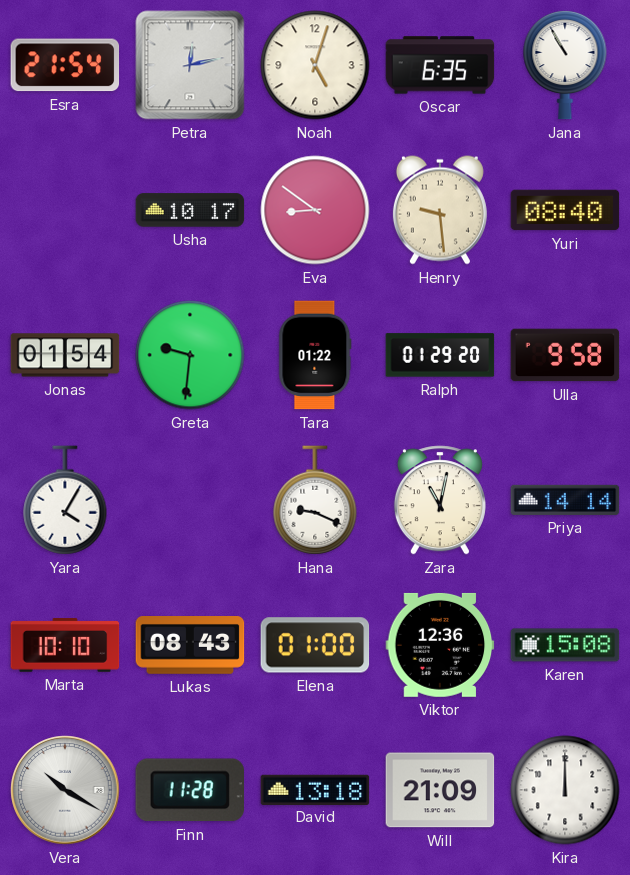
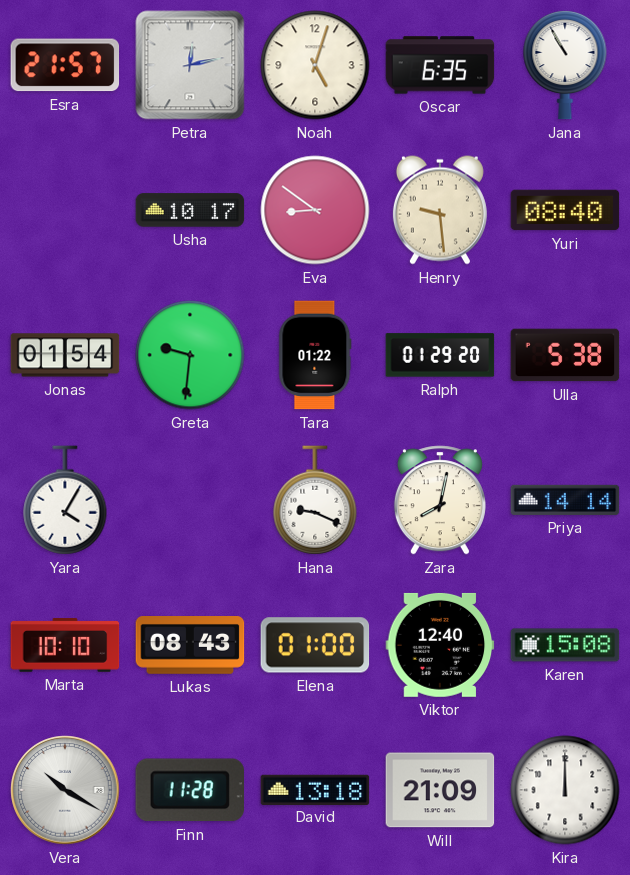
Esra: 21:54 -> 21:57
Ulla: 9:58 -> 5:38
Zara: 11:02 -> 8:02
Viktor: 12:36 -> 12:40
